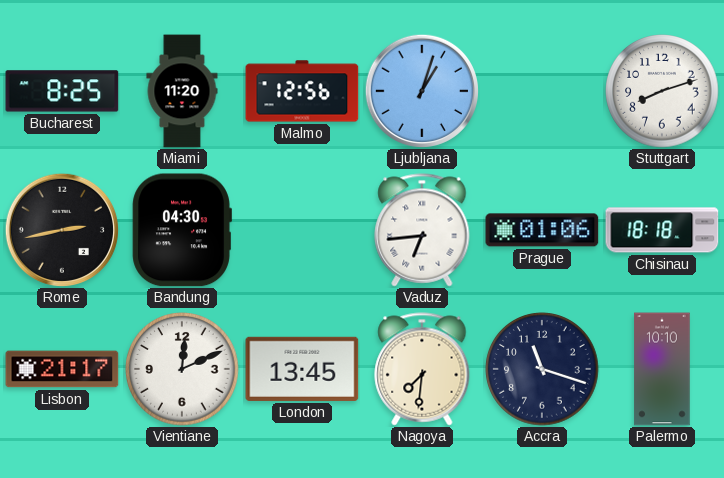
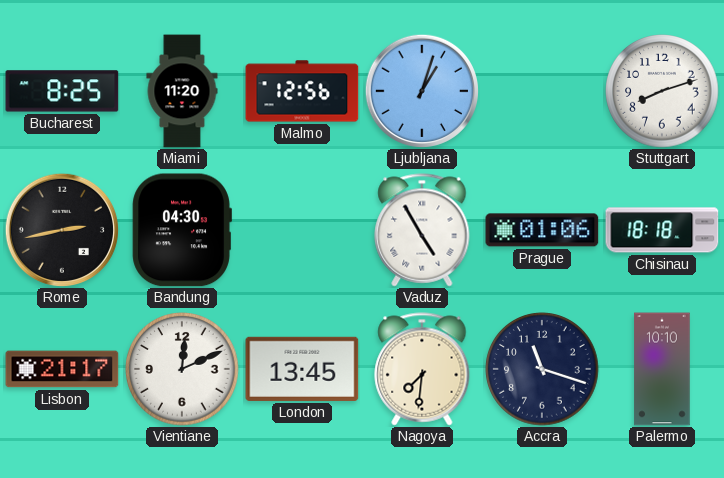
Vaduz: 6:44 -> 4:55
